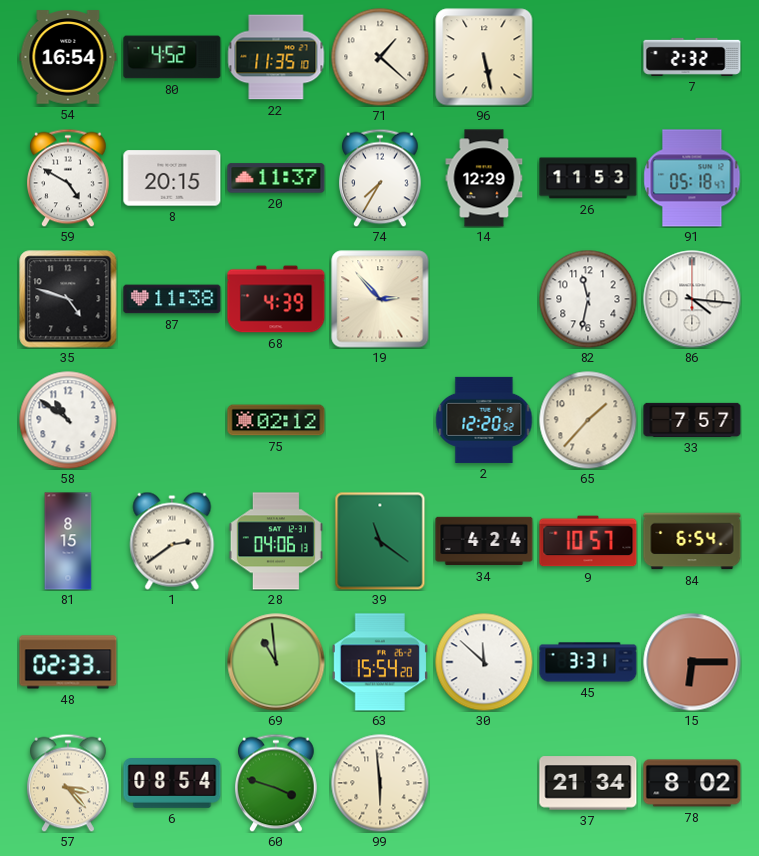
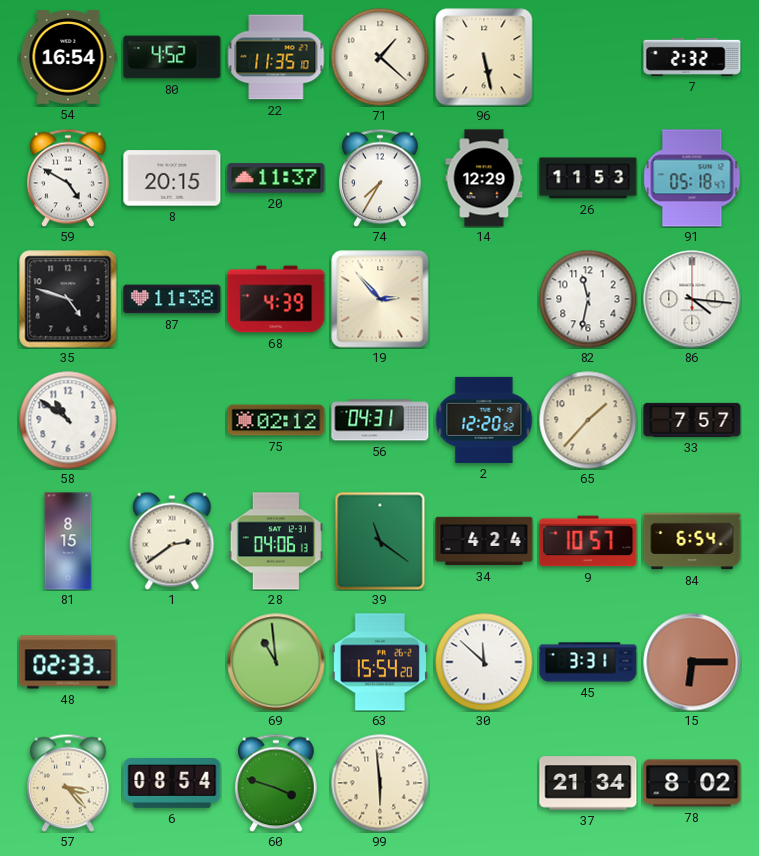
56: none -> 04:31
